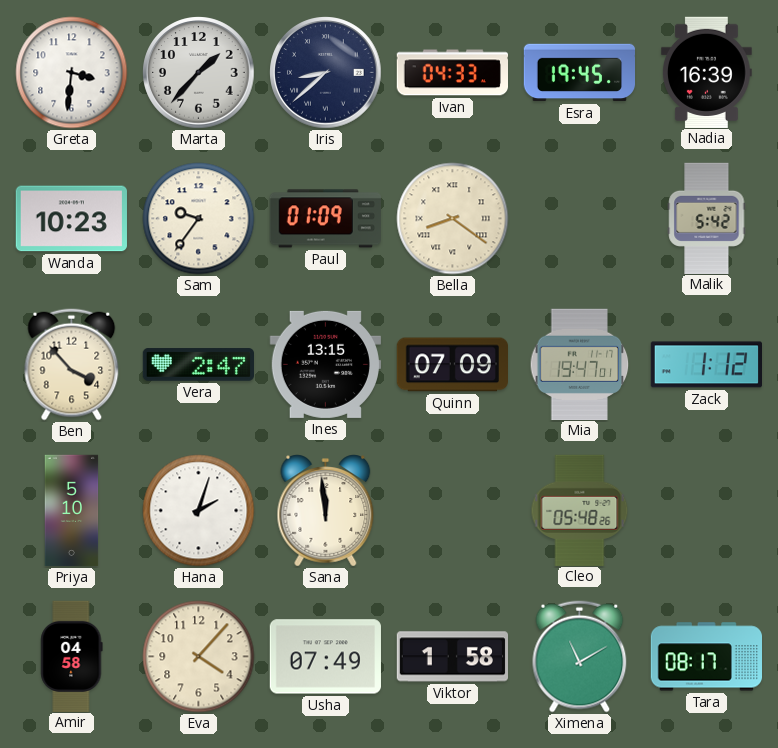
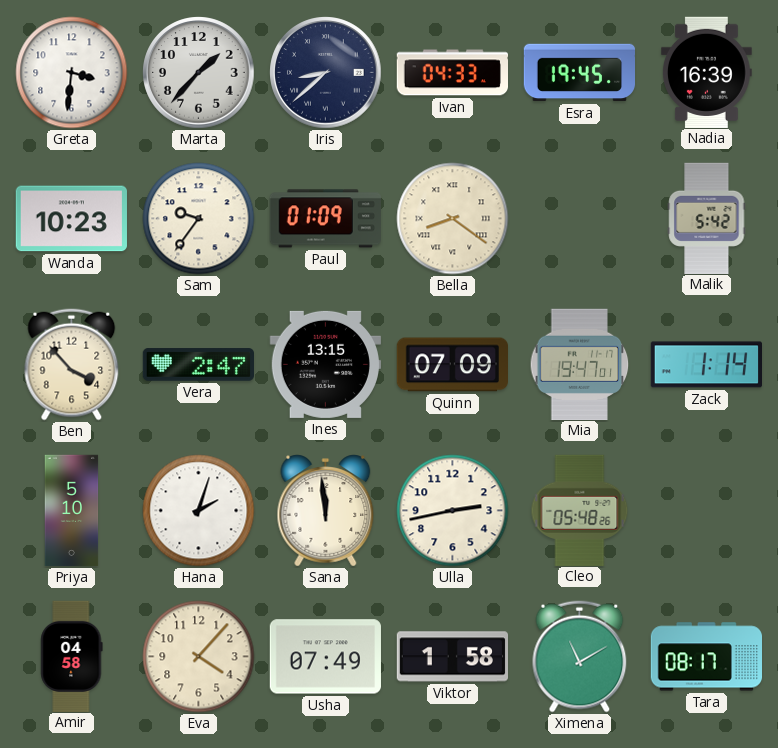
Zack: 1:12 -> 1:14
Ulla: none -> 2:43
